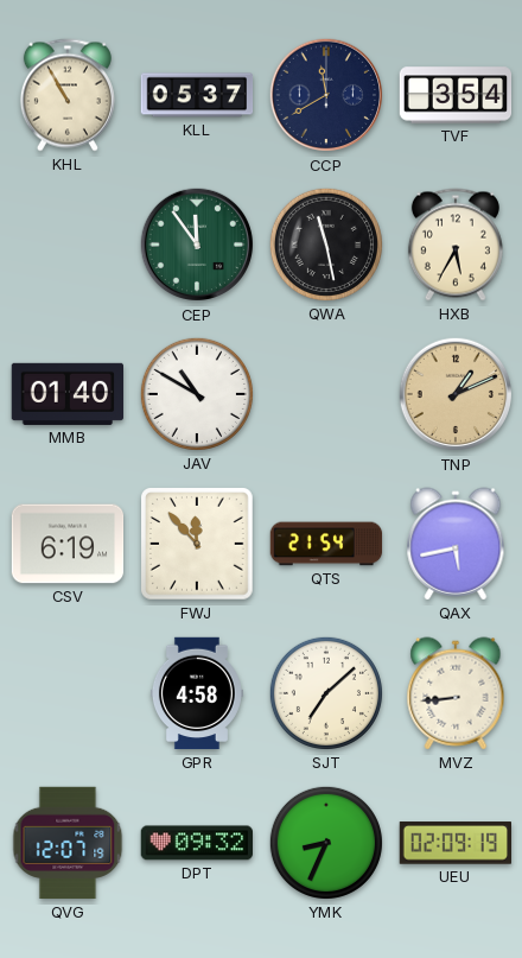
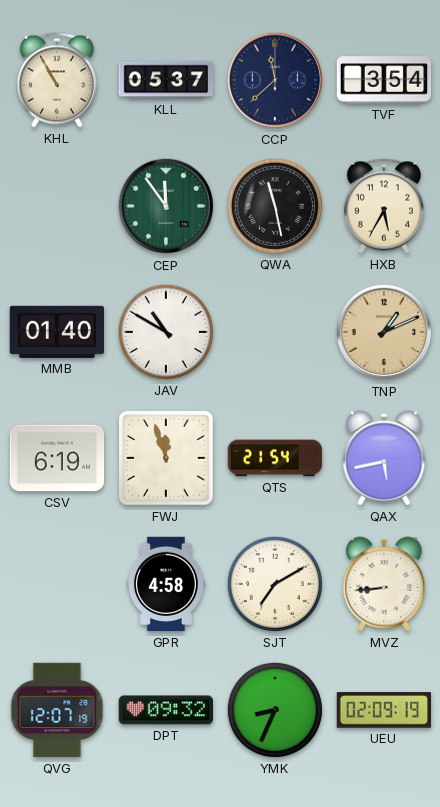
CCP: 11:40 -> 11:38
FWJ: 11:53 -> 11:57
SJT: 7:08 -> 7:10
